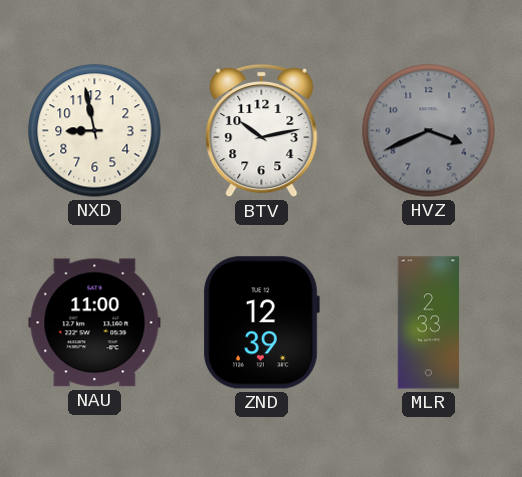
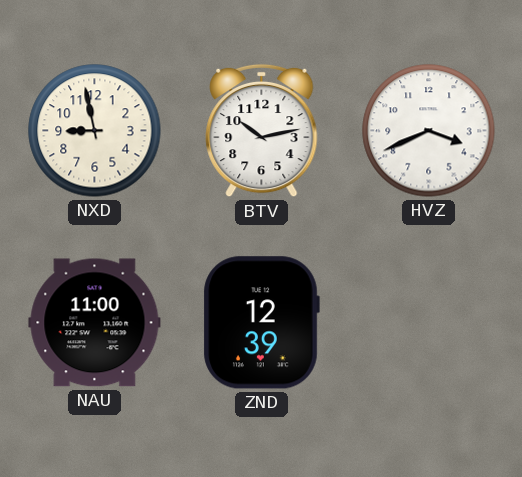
HVZ dial: grey -> white
MLR: 2:33 -> none
